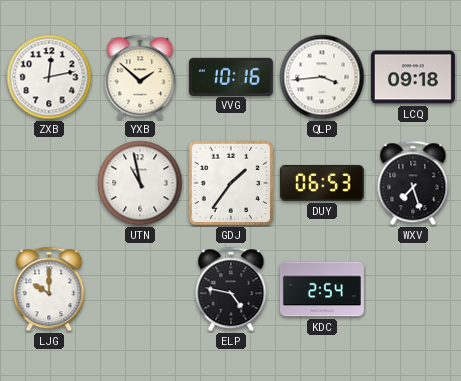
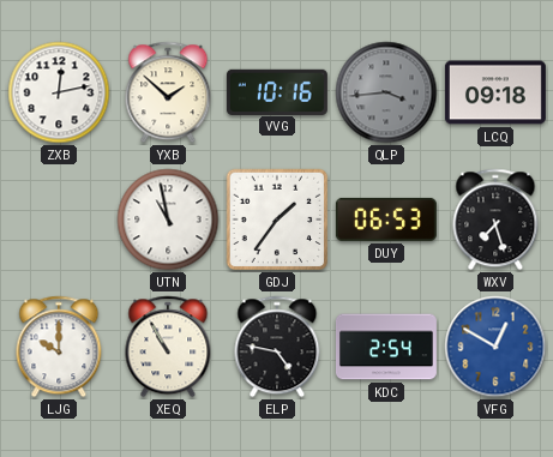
QLP dial: white -> grey
XEQ: none -> 10:55
VFG: none -> 12:50
